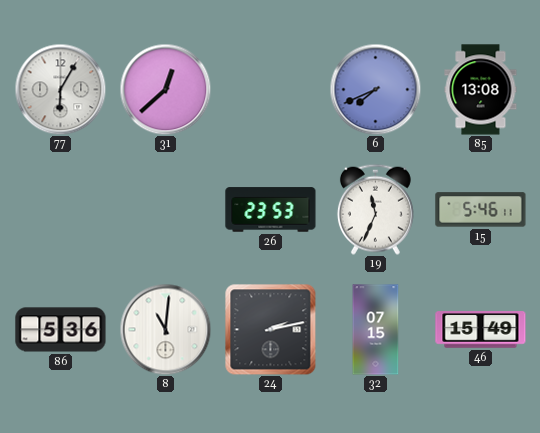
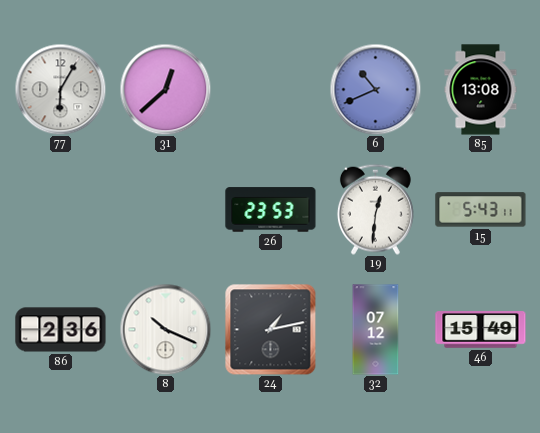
6: 7:41 -> 10:41
19: 11:34 -> 12:31
15: 5:46 -> 5:43
86: 5:36 -> 2:36
8: 11:01 -> 10:19
24: 2:13 -> 1:13
32: 07:15 -> 07:12
